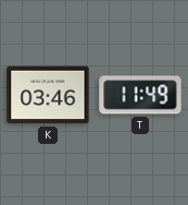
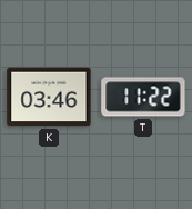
T: 11:49 -> 11:22
